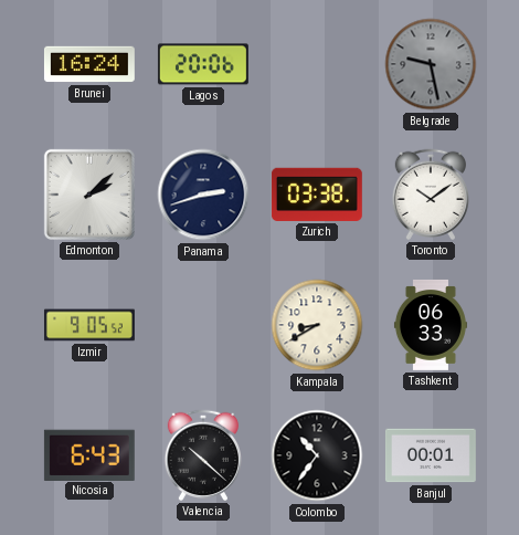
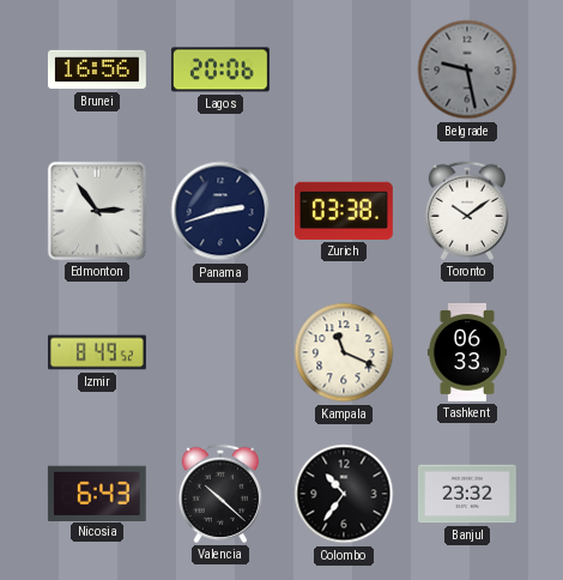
Brunei: 16:24 -> 16:56
Edmonton: 2:08 -> 2:54
Izmir: 9:05 -> 8:49
Kampala: 8:40 -> 11:19
Banjul: 00:01 -> 23:32
